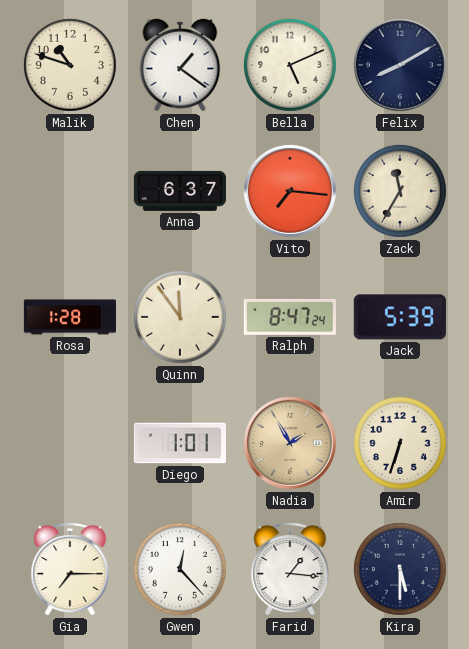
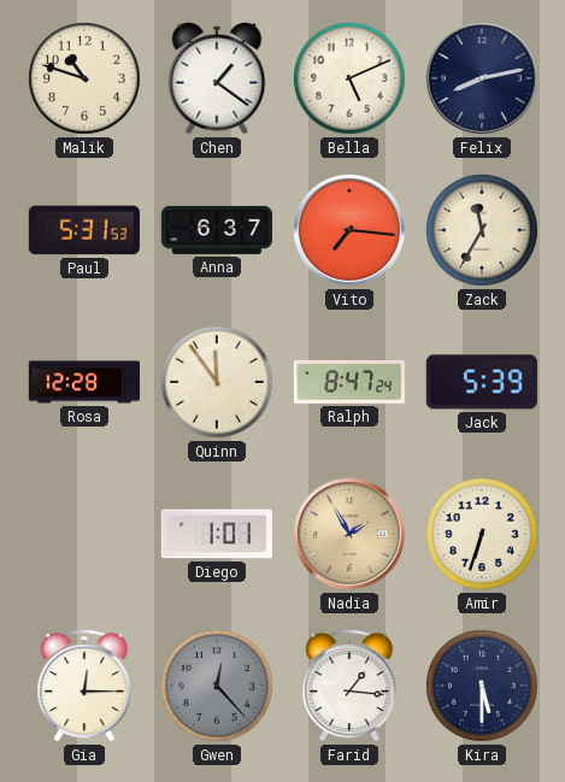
Felix: 8:10 -> 8:13
Paul: none -> 5:31
Rosa: 1:28 -> 12:28
Gia: 7:15 -> 12:15
Gwen dial: white -> grey
